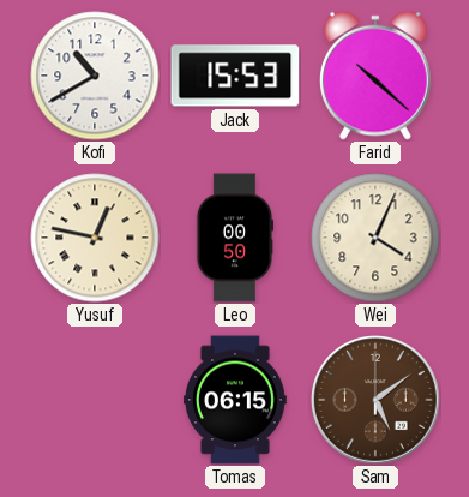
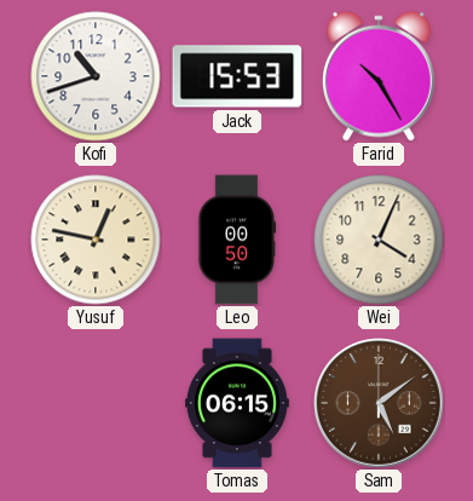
Kofi: 10:40 -> 10:42
Farid: 10:22 -> 10:25
